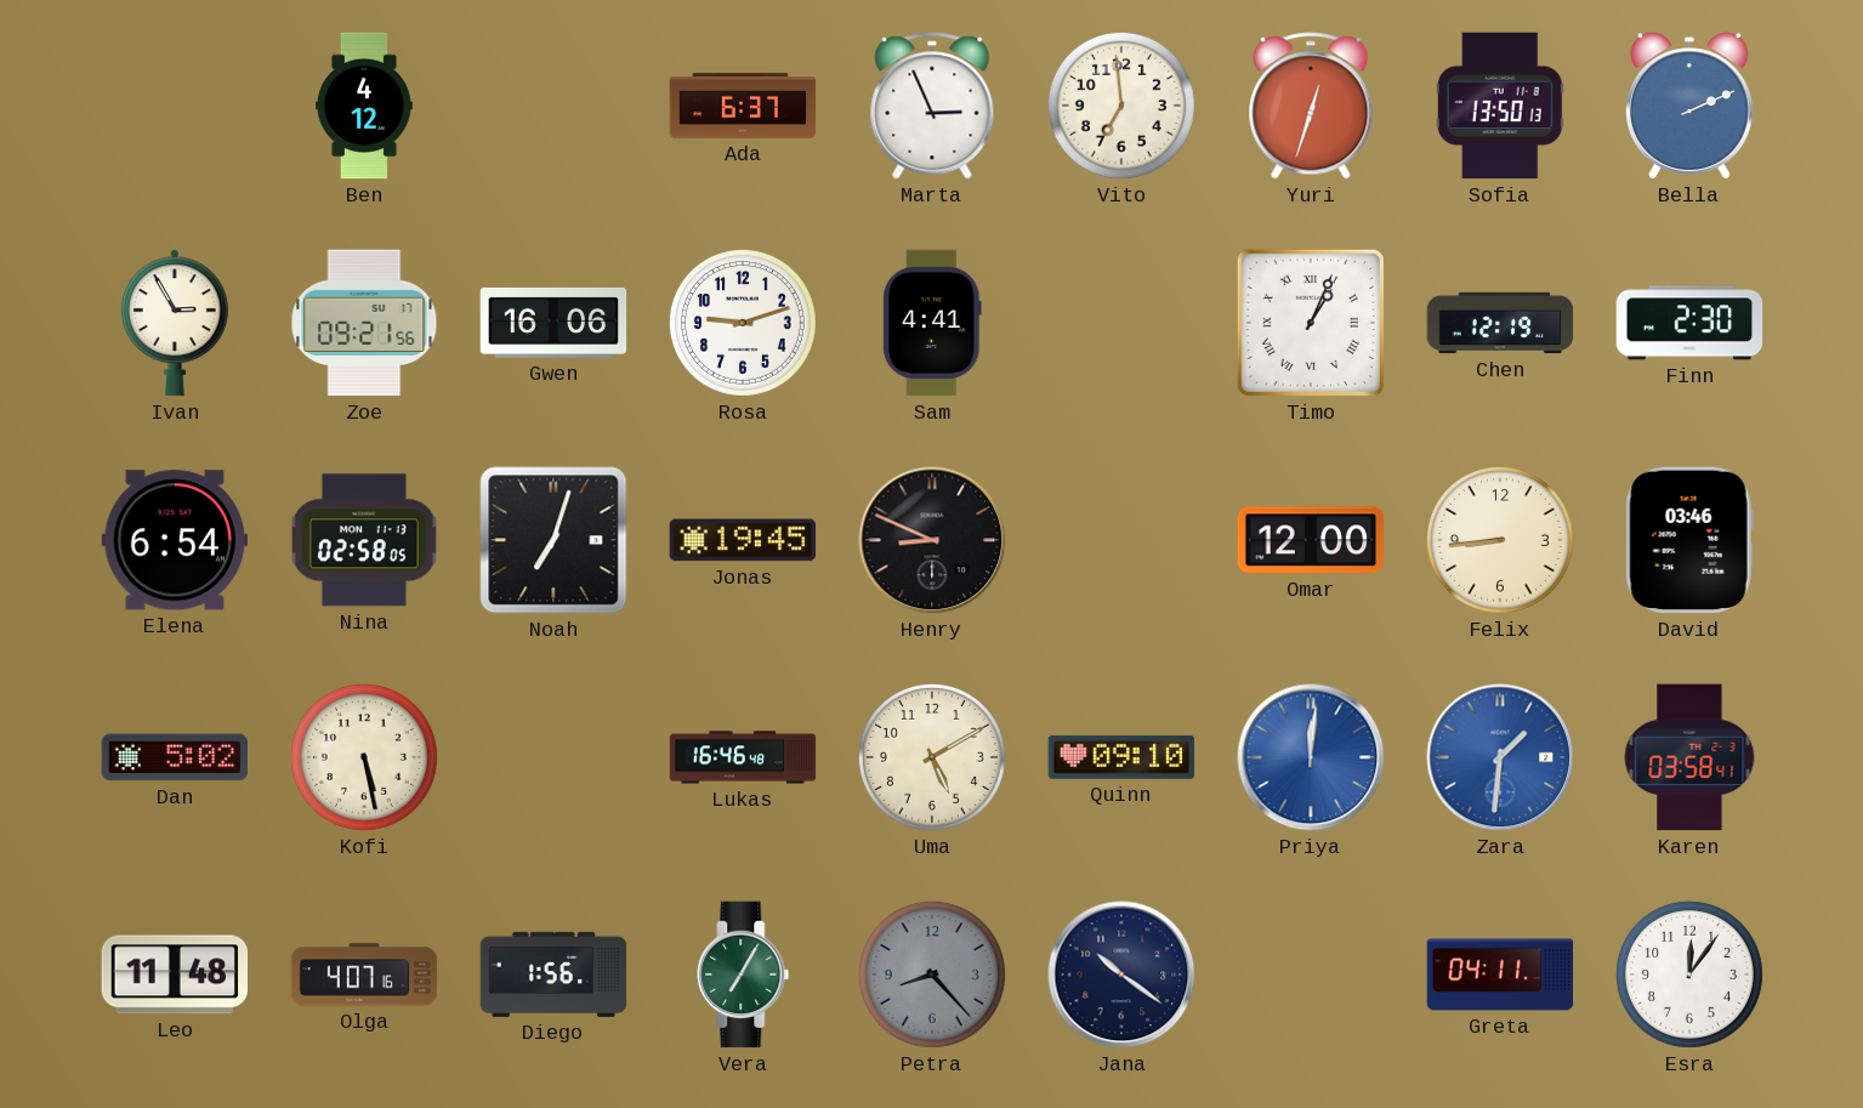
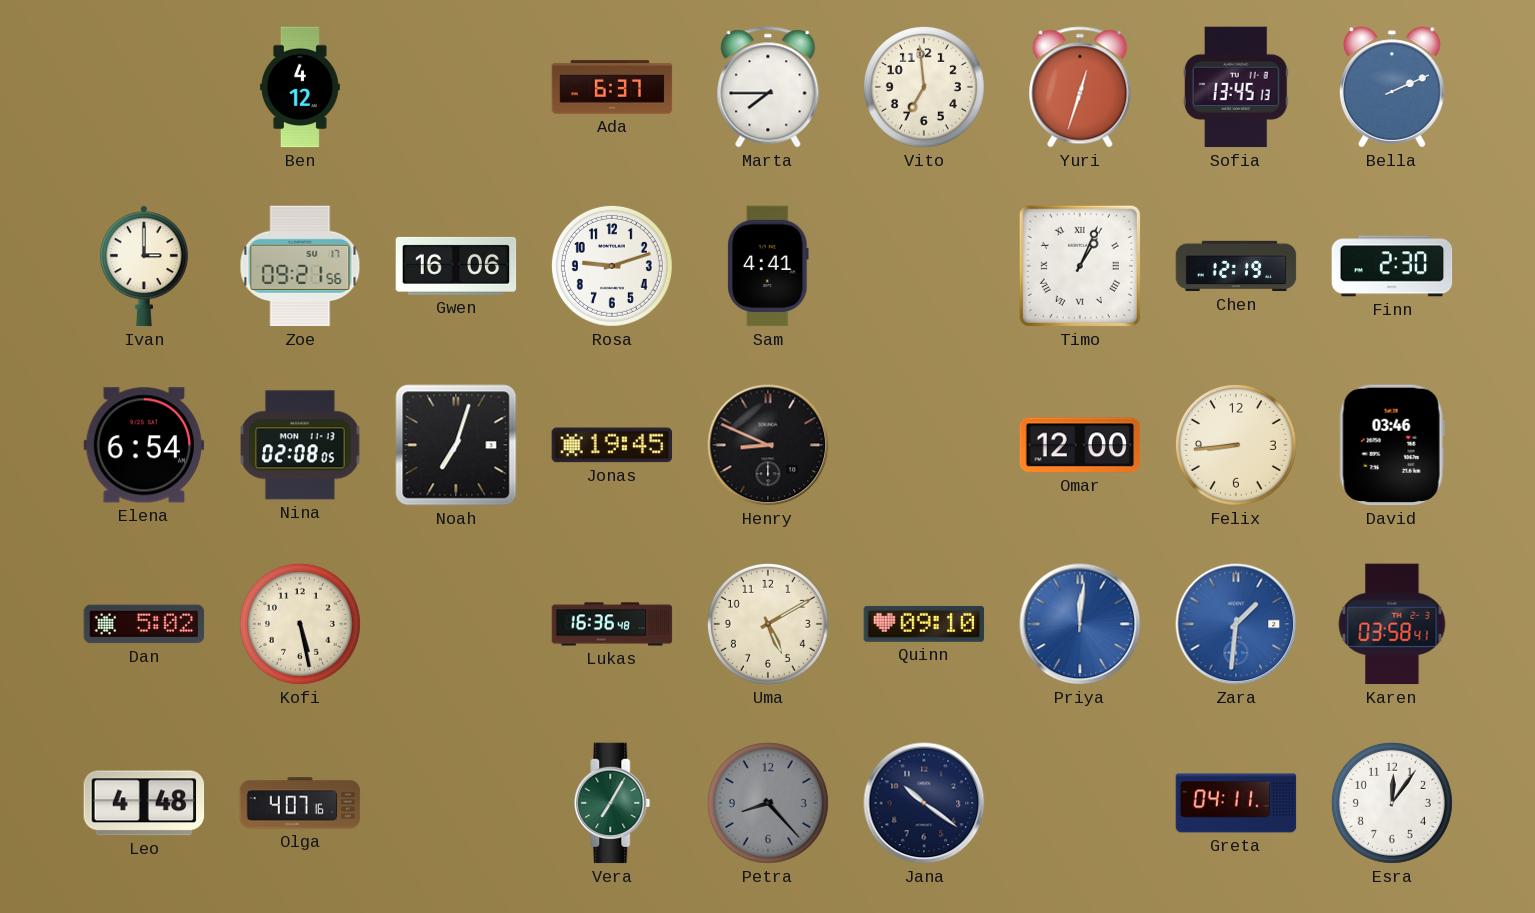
Marta: 2:56 -> 7:45
Sofia: 13:50 -> 13:45
Ivan: 2:55 -> 3:00
Nina: 02:58 -> 02:08
Lukas: 16:46 -> 16:36
Leo: 11:48 -> 4:48
Diego: 1:56 -> none
